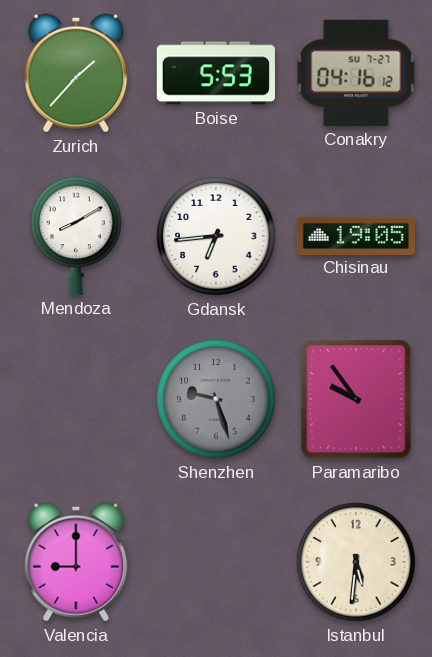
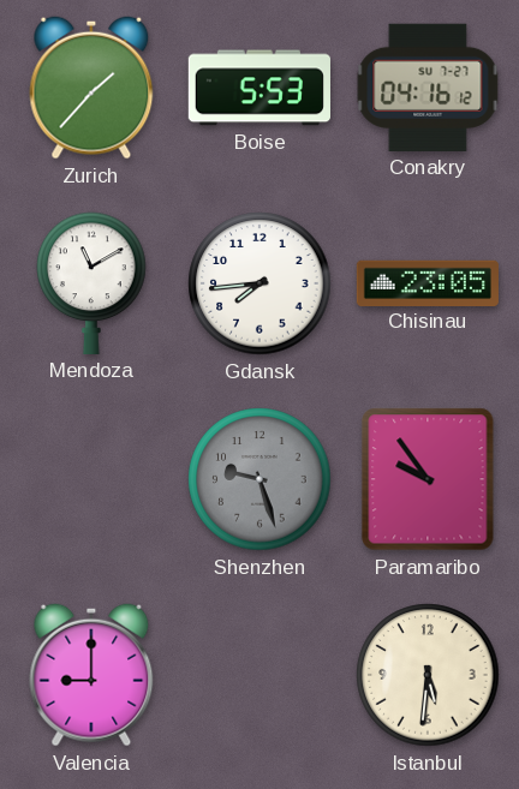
Mendoza: 8:10 -> 11:10
Gdansk: 6:44 -> 7:44
Chisinau: 19:05 -> 23:05
